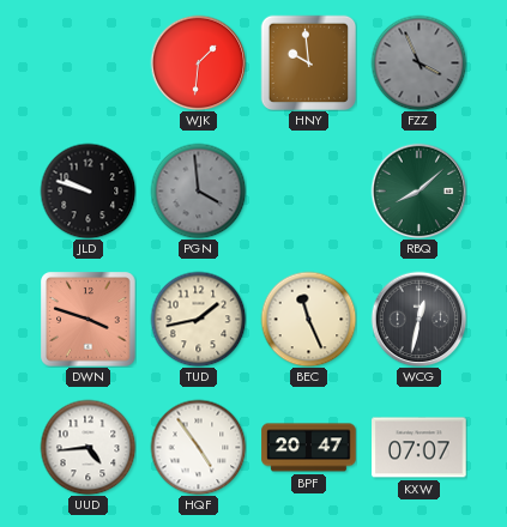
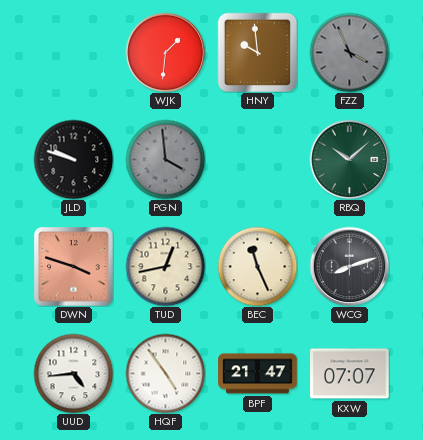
RBQ: 8:08 -> 10:08
TUD: 1:43 -> 12:43
WCG: 12:32 -> 8:12
BPF: 20:47 -> 21:47
